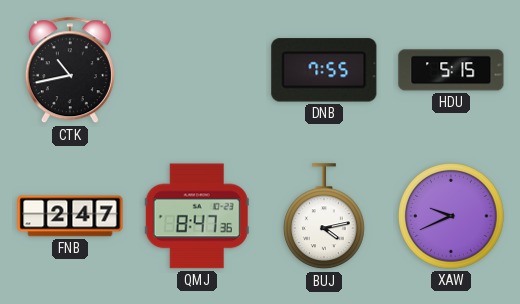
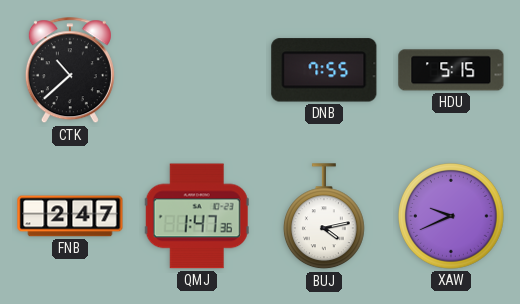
CTK: 10:43 -> 10:38
QMJ: 8:47 -> 1:47
